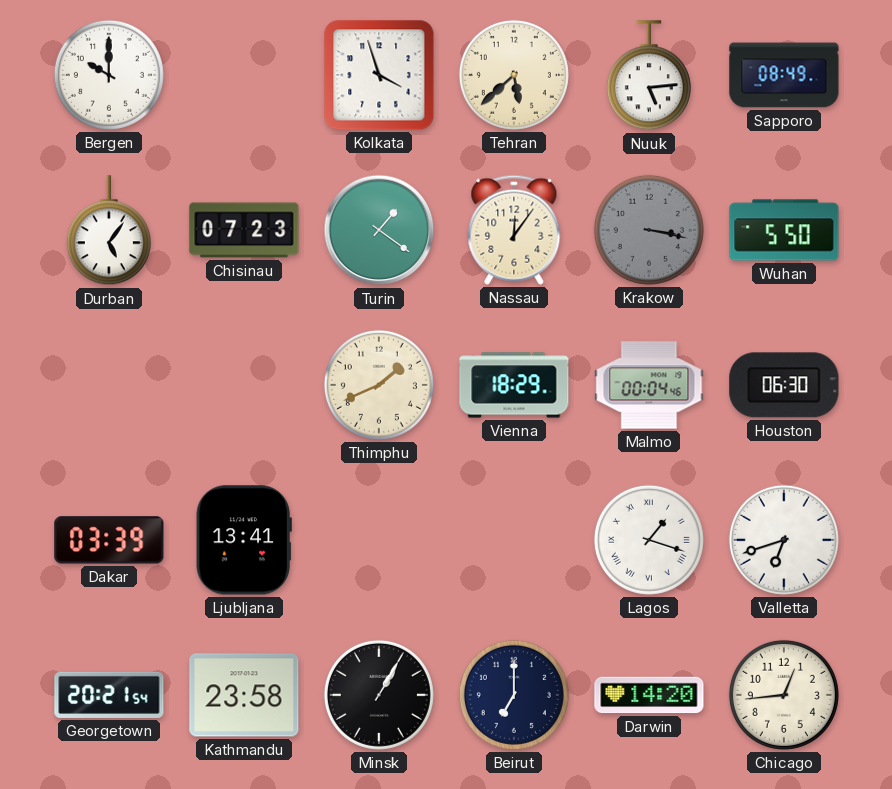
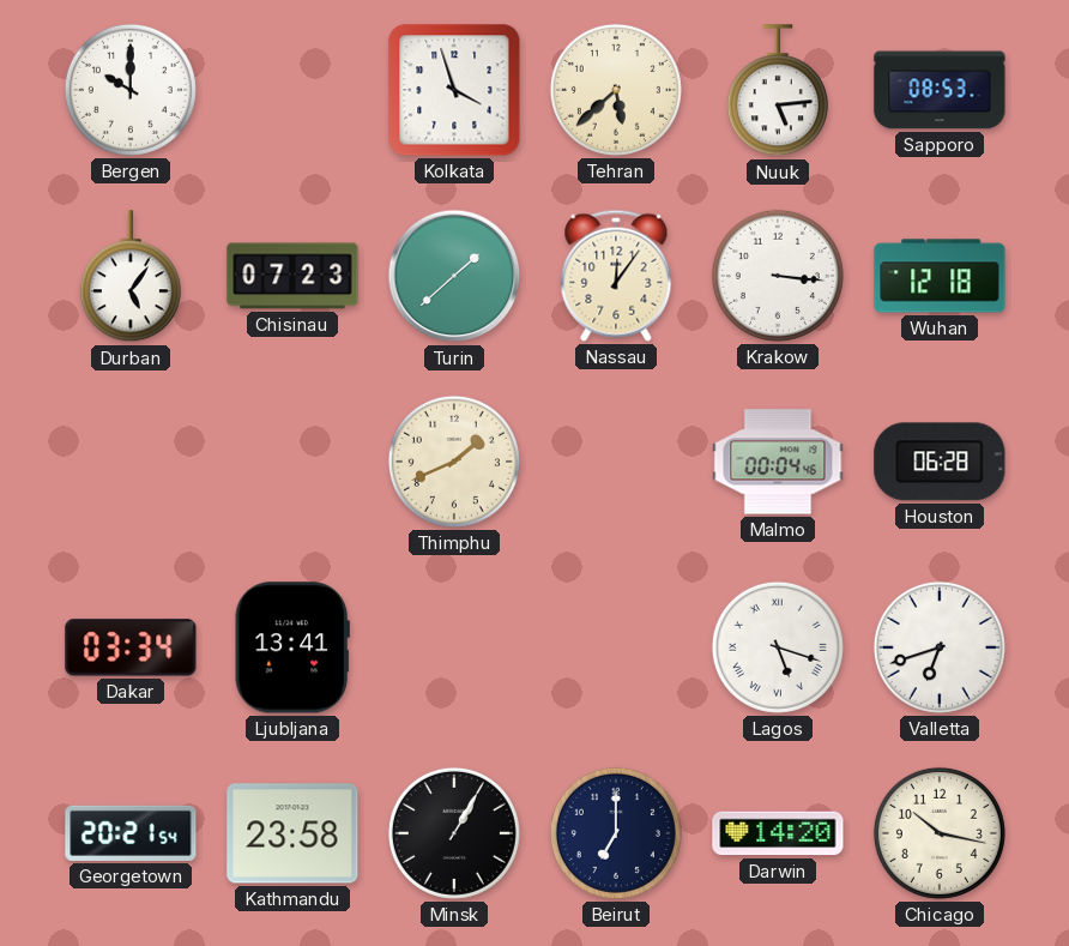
Sapporo: 08:49 -> 08:53
Turin: 1:21 -> 1:38
Krakow: 3:17 -> 3:16
Krakow dial: grey -> white
Wuhan: 5:50 -> 12:18
Vienna: 18:29 -> none
Houston: 06:30 -> 06:28
Dakar: 03:39 -> 03:34
Lagos: 1:18 -> 5:18
Chicago: 12:44 -> 10:17
